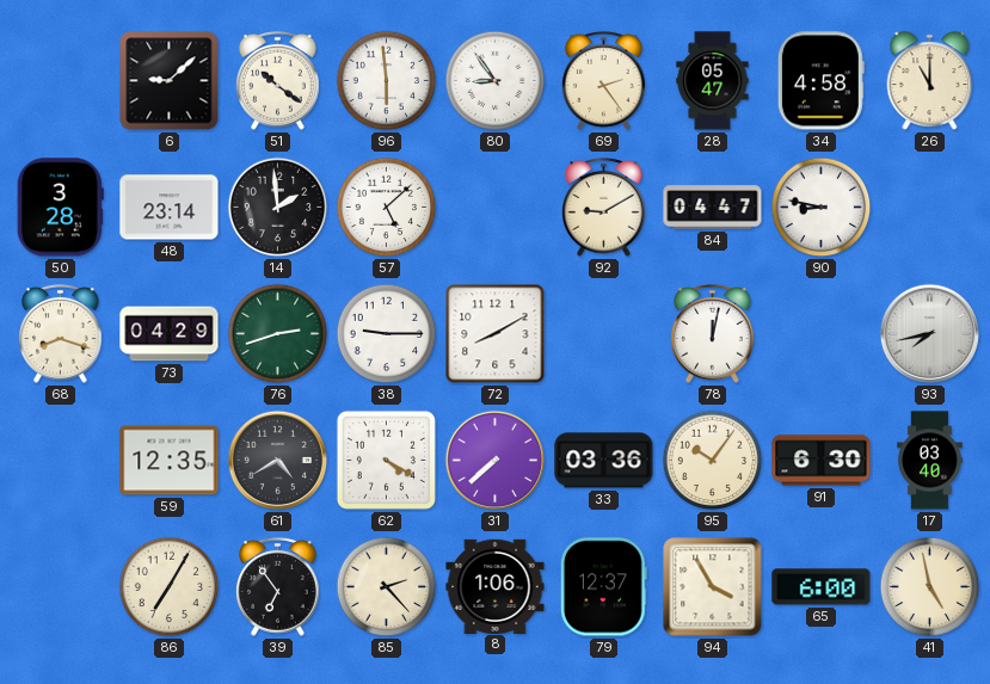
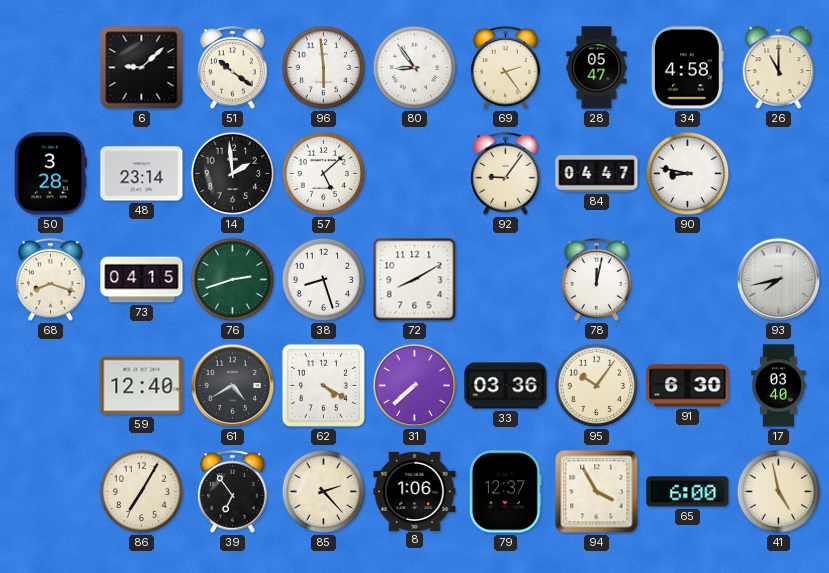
92: 9:10 -> 9:06
73: 04:29 -> 04:15
38: 9:15 -> 8:27
59: 12:35 -> 12:40
